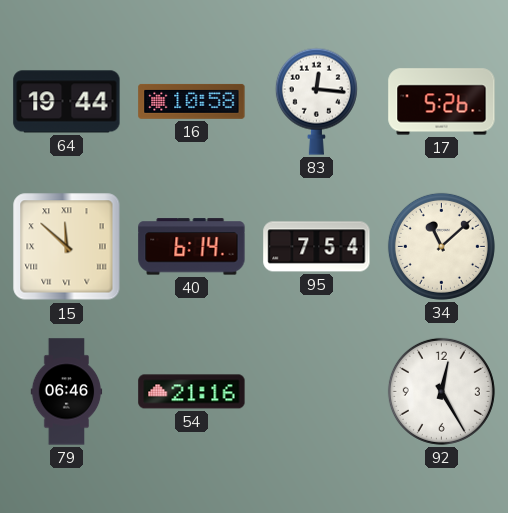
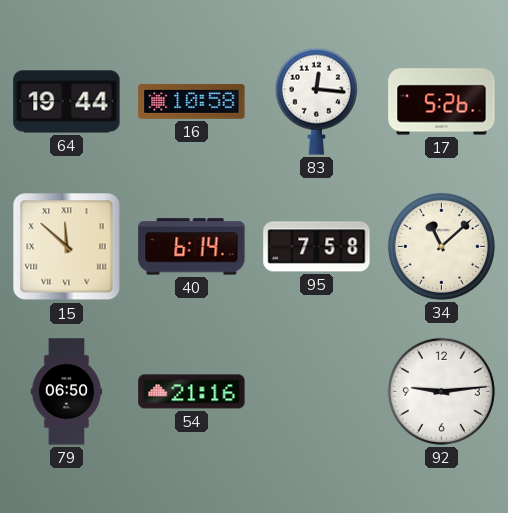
95: 7:54 -> 7:58
79: 06:46 -> 06:50
92: 12:25 -> 9:14
